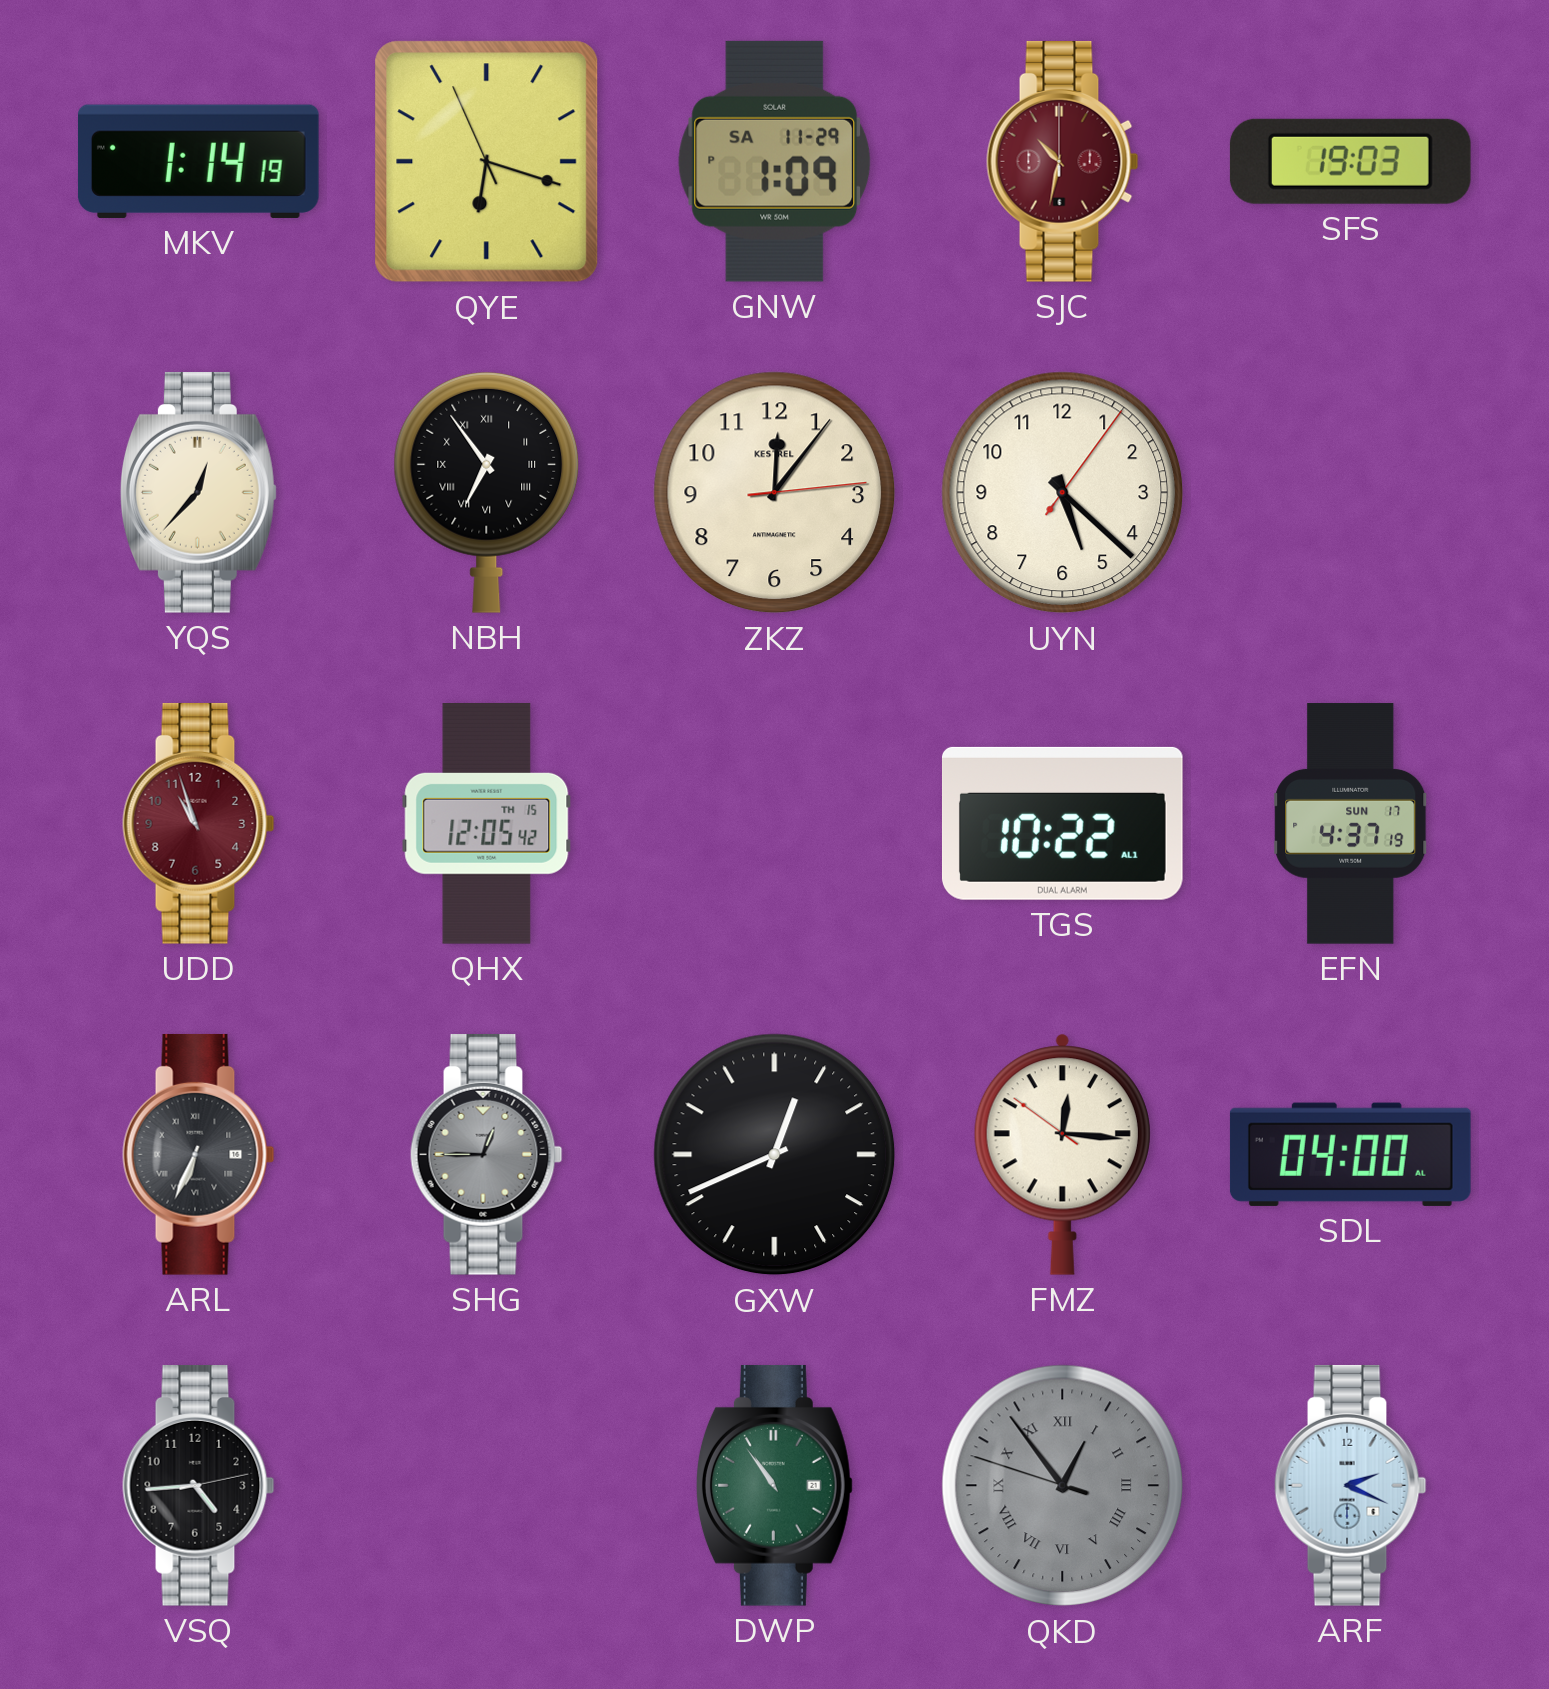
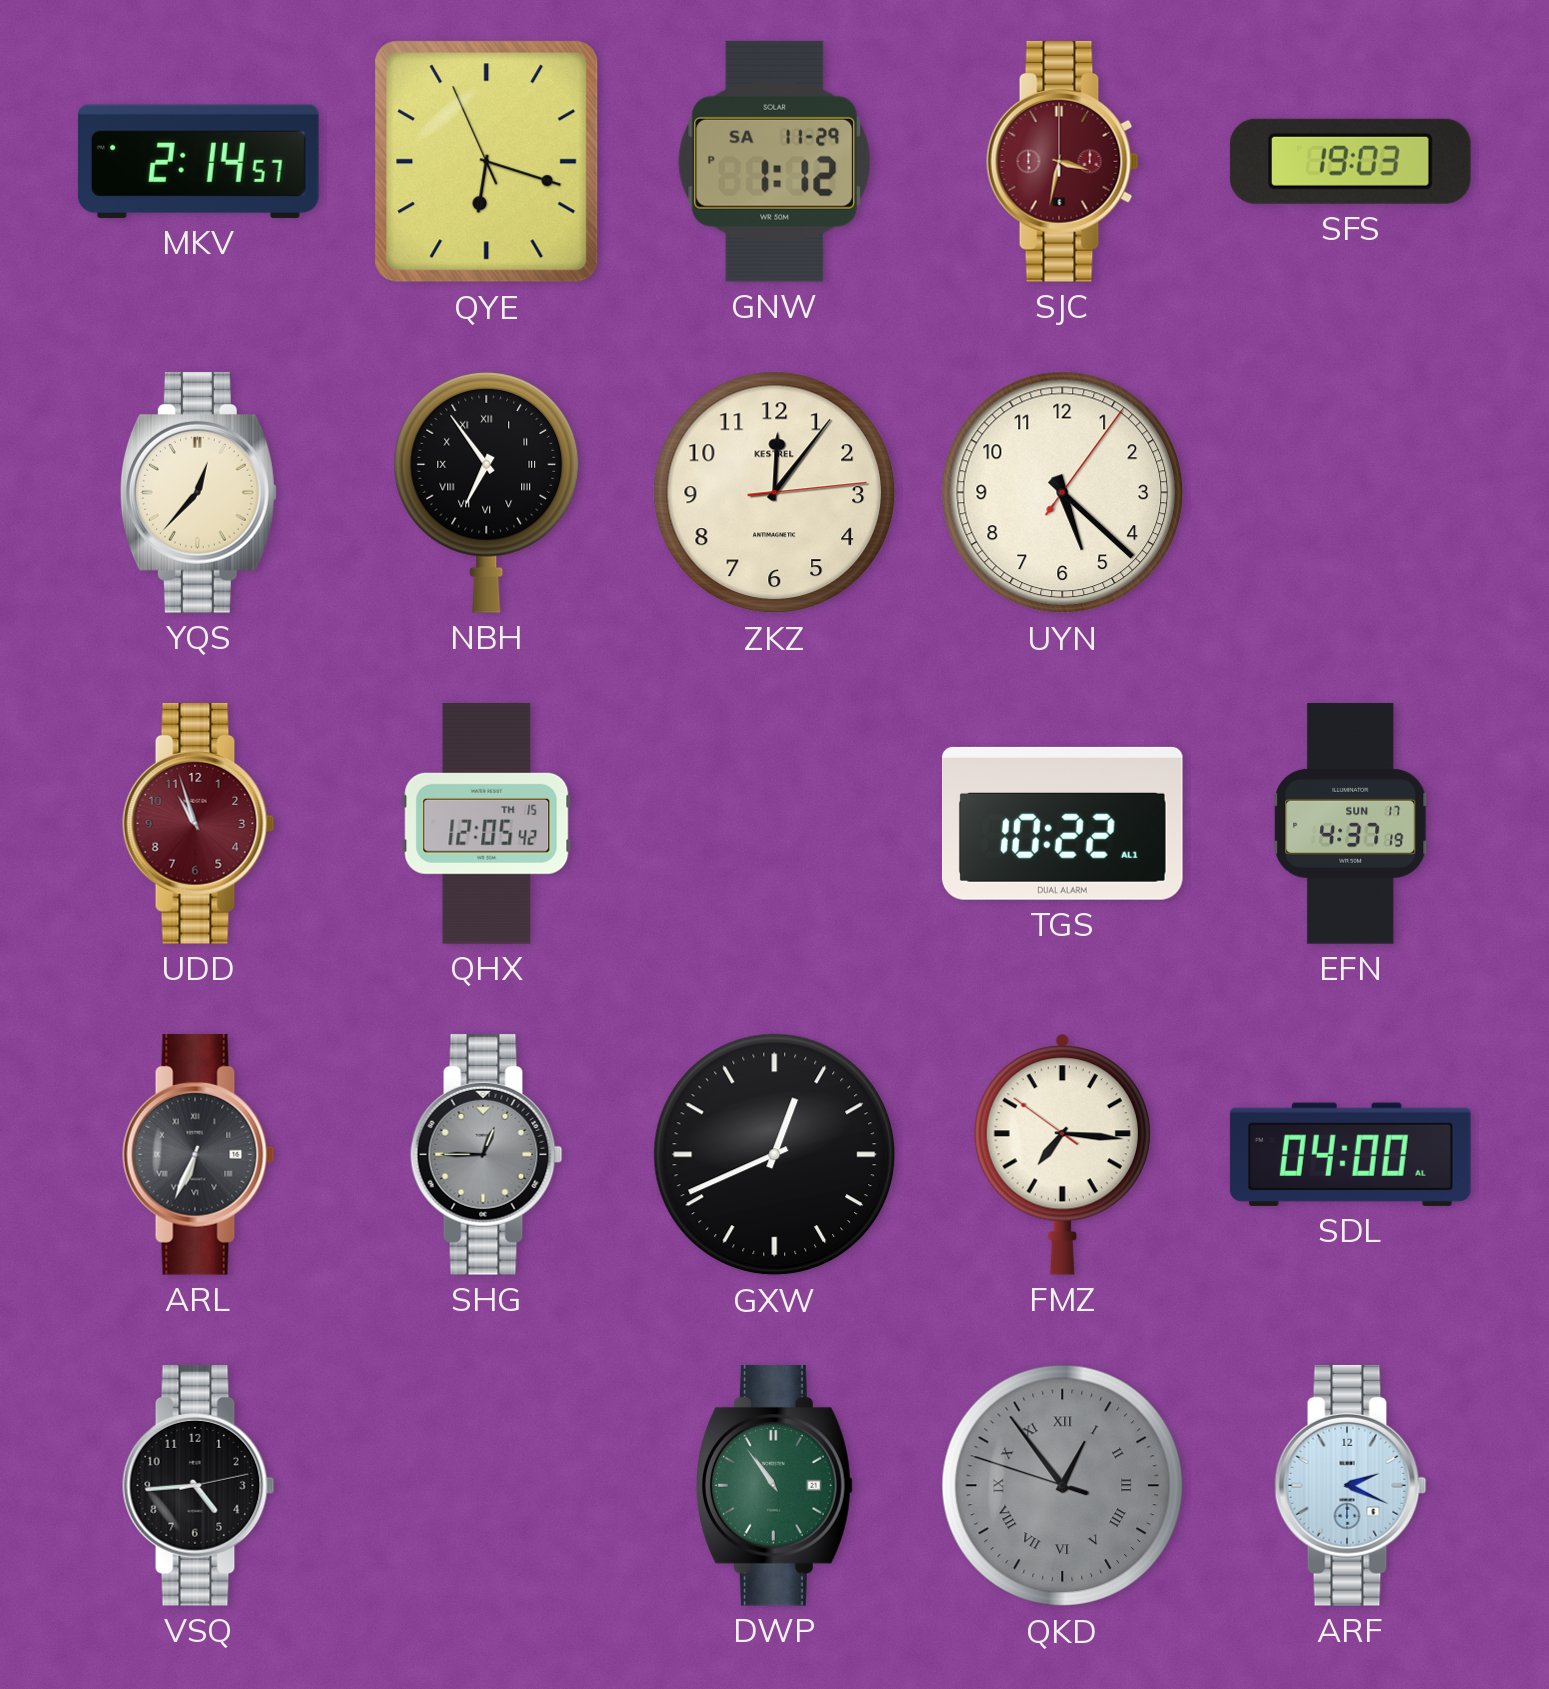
MKV: 1:14 -> 2:14
GNW: 1:09 -> 1:12
SJC: 10:32 -> 3:32
FMZ: 12:15 -> 7:15
